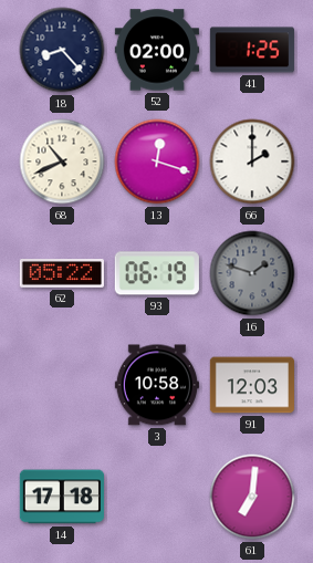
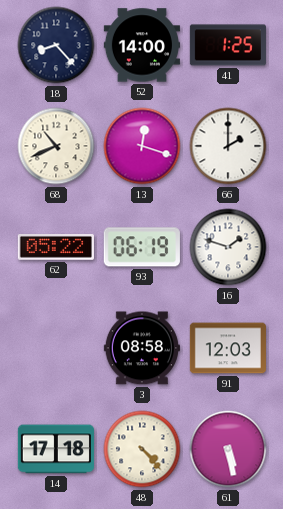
52: 02:00 -> 14:00
16 dial: grey -> white
3: 10:58 -> 08:58
48: none -> 4:23
61: 7:01 -> 5:28
